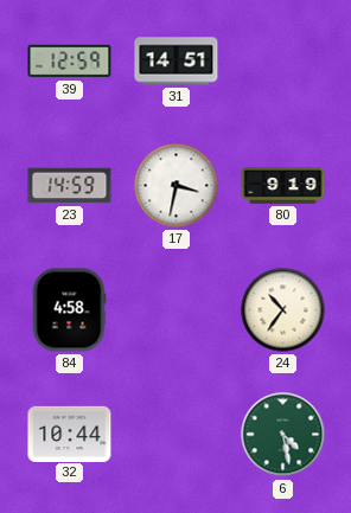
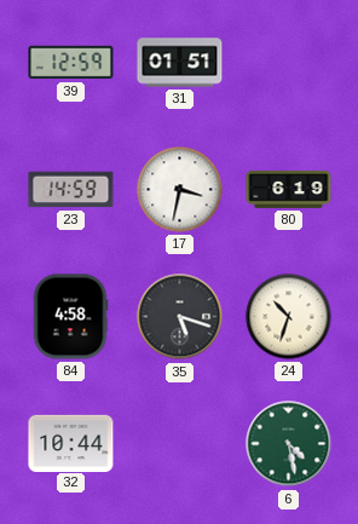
31: 14:51 -> 01:51
80: 9:19 -> 6:19
35: none -> 5:18
24: 10:36 -> 10:33
